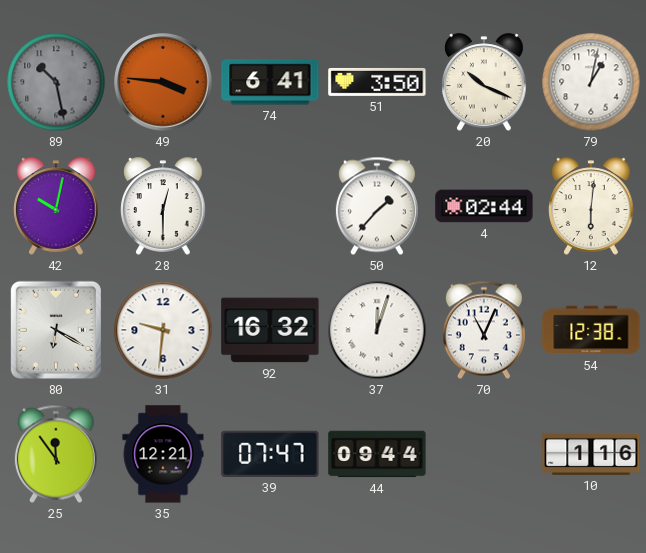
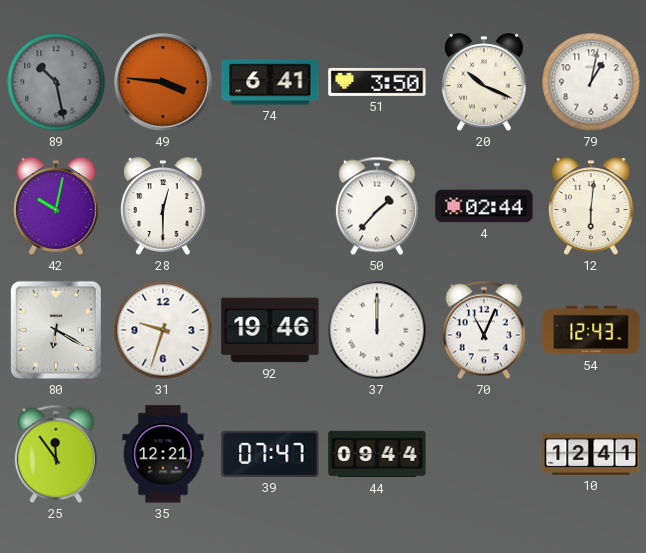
31: 9:31 -> 9:33
92: 16:32 -> 19:46
37: 12:03 -> 12:00
54: 12:38 -> 12:43
10: 1:16 -> 12:41
